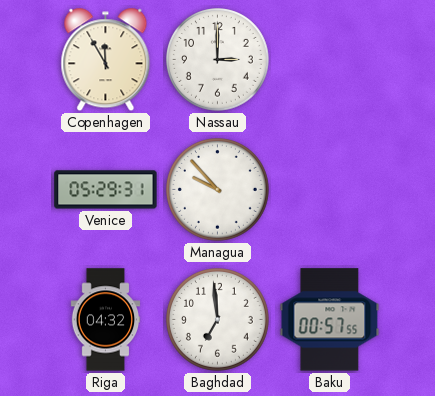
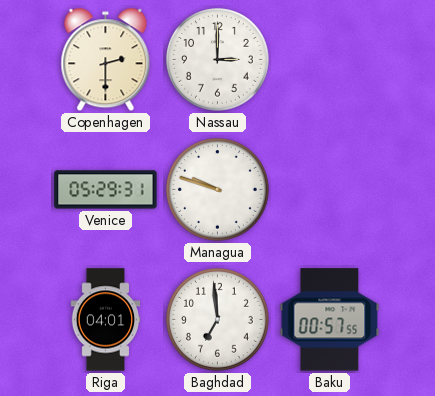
Copenhagen: 11:55 -> 2:30
Managua: 9:53 -> 9:48
Riga: 04:32 -> 04:01
